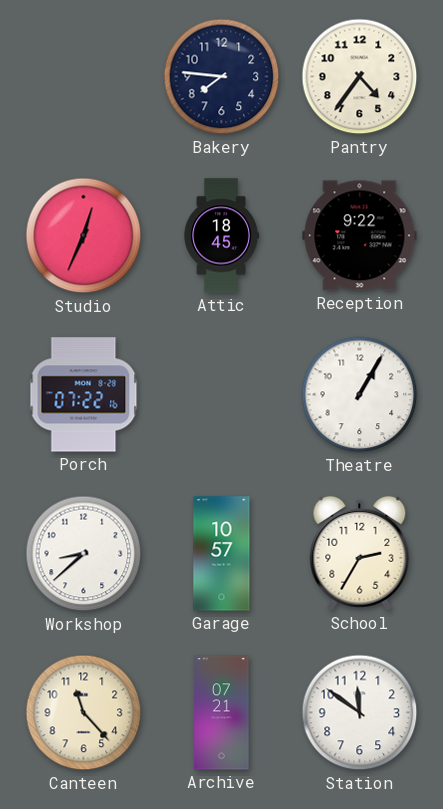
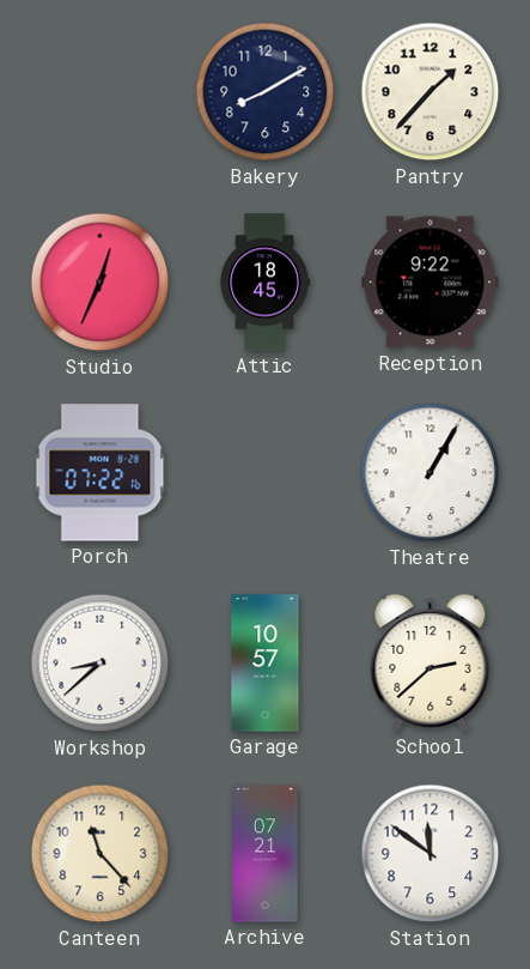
Bakery: 7:46 -> 8:10
Pantry: 4:36 -> 1:37
School: 2:35 -> 2:38
